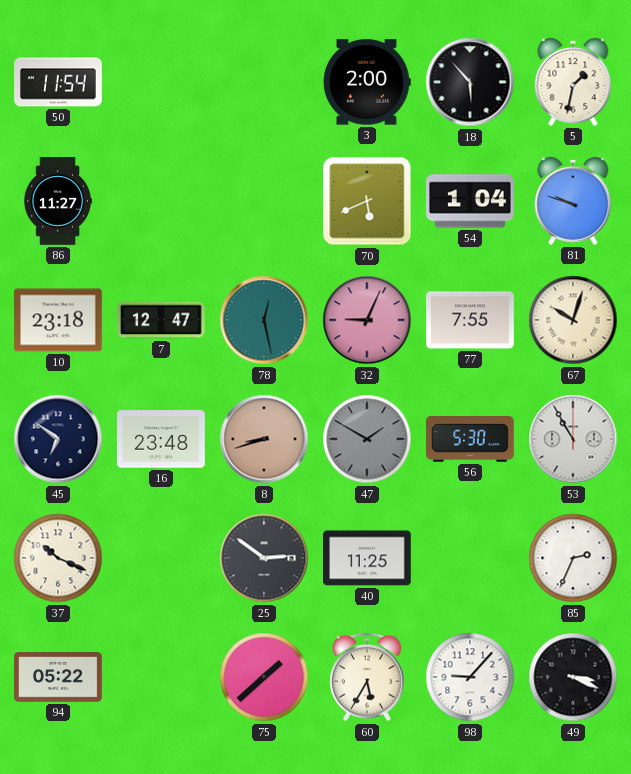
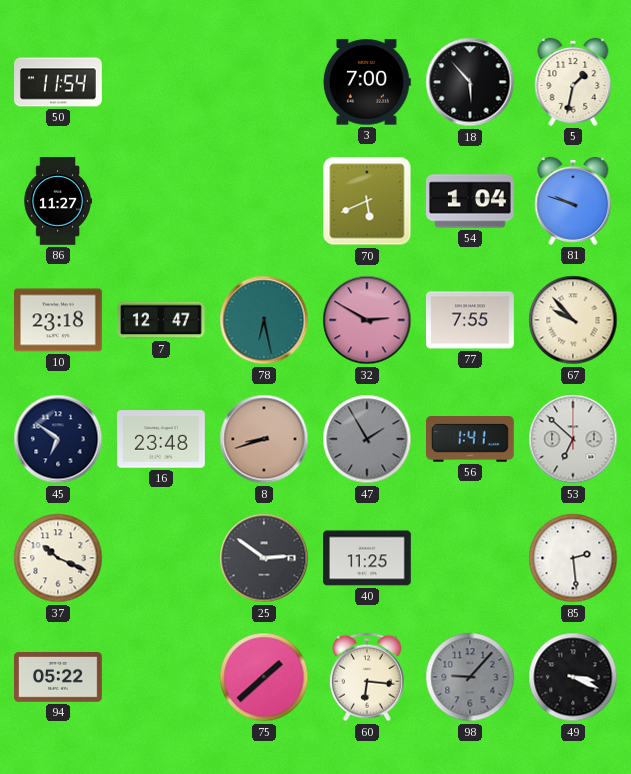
3: 2:00 -> 7:00
78: 12:28 -> 6:28
32: 9:04 -> 2:50
67: 10:03 -> 9:53
47: 1:50 -> 1:55
56: 5:30 -> 1:41
53: 10:55 -> 6:52
85: 2:34 -> 2:29
60: 5:35 -> 6:16
98 dial: white -> grey
